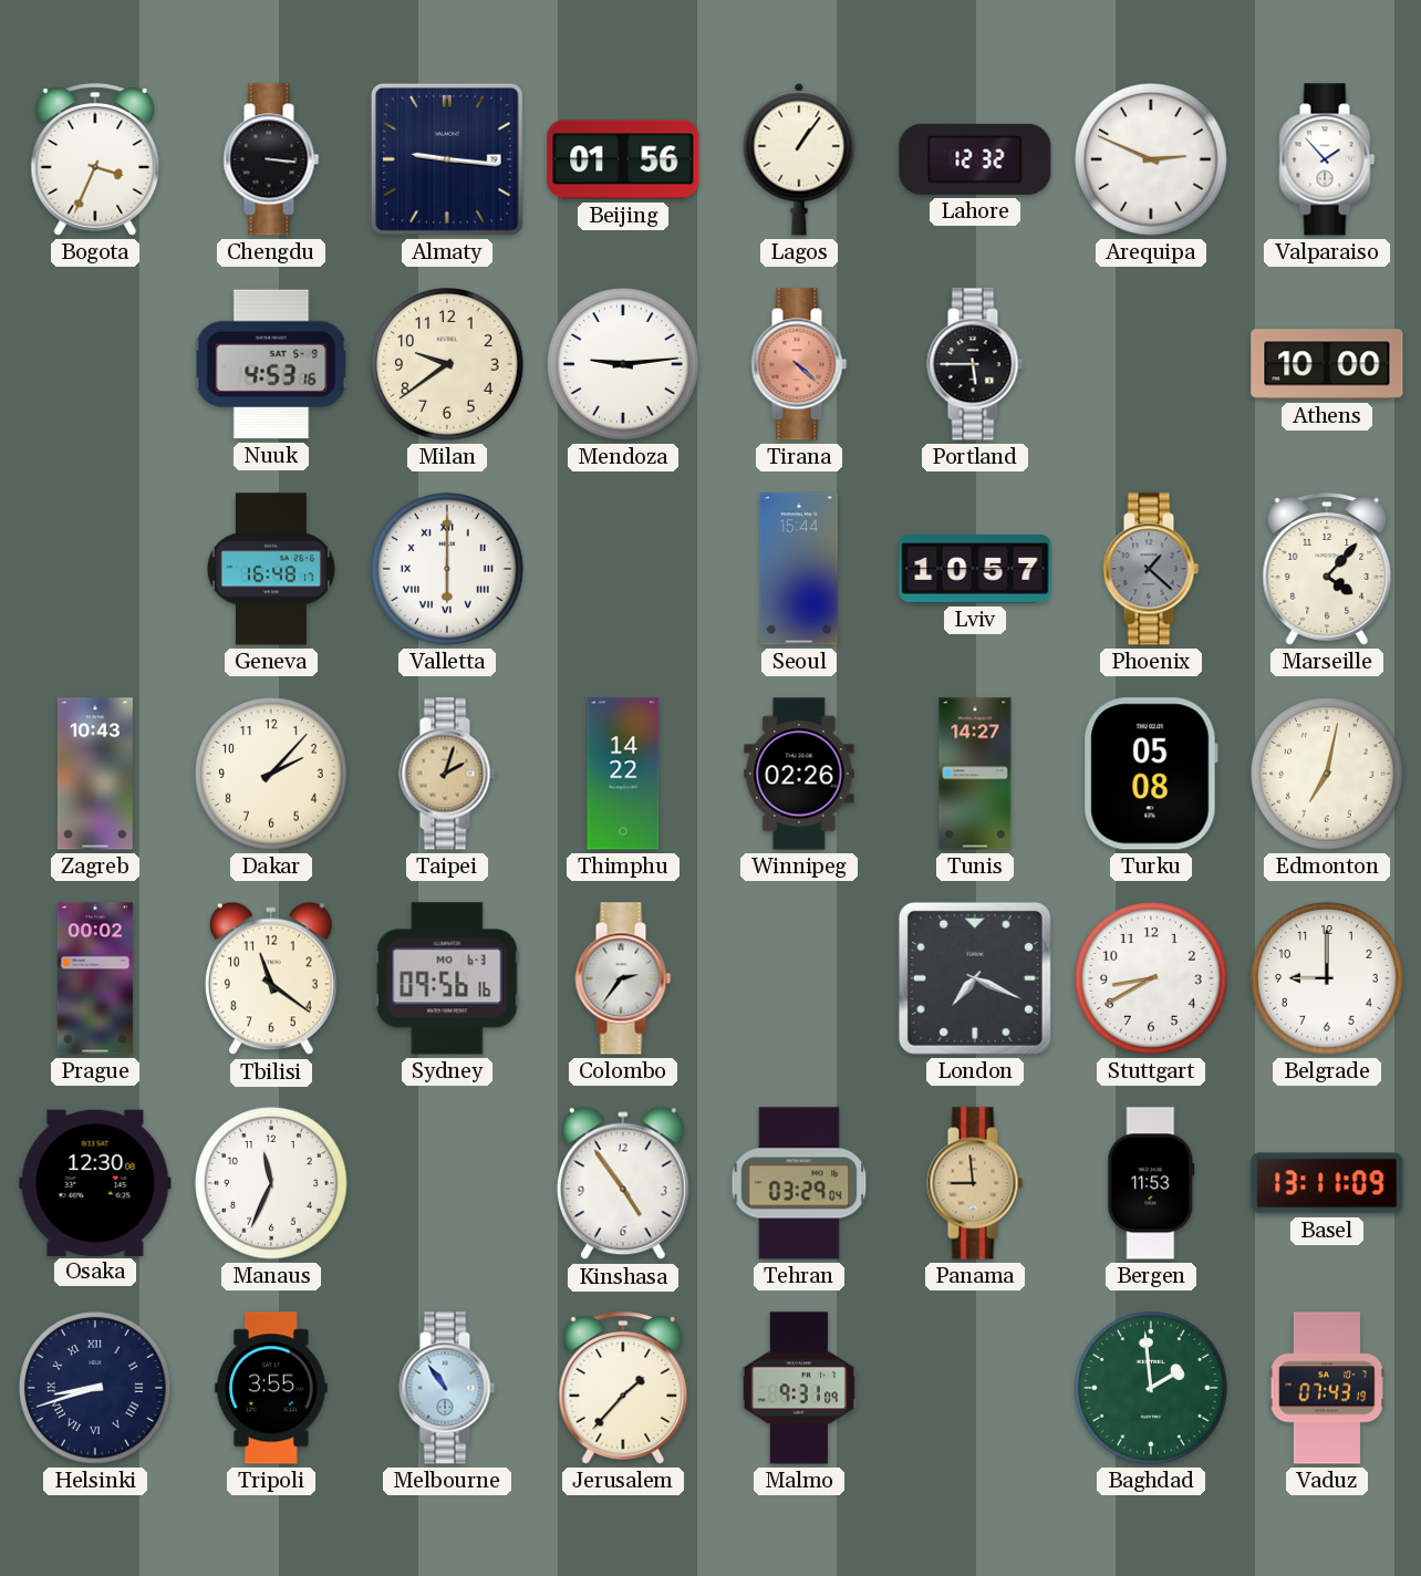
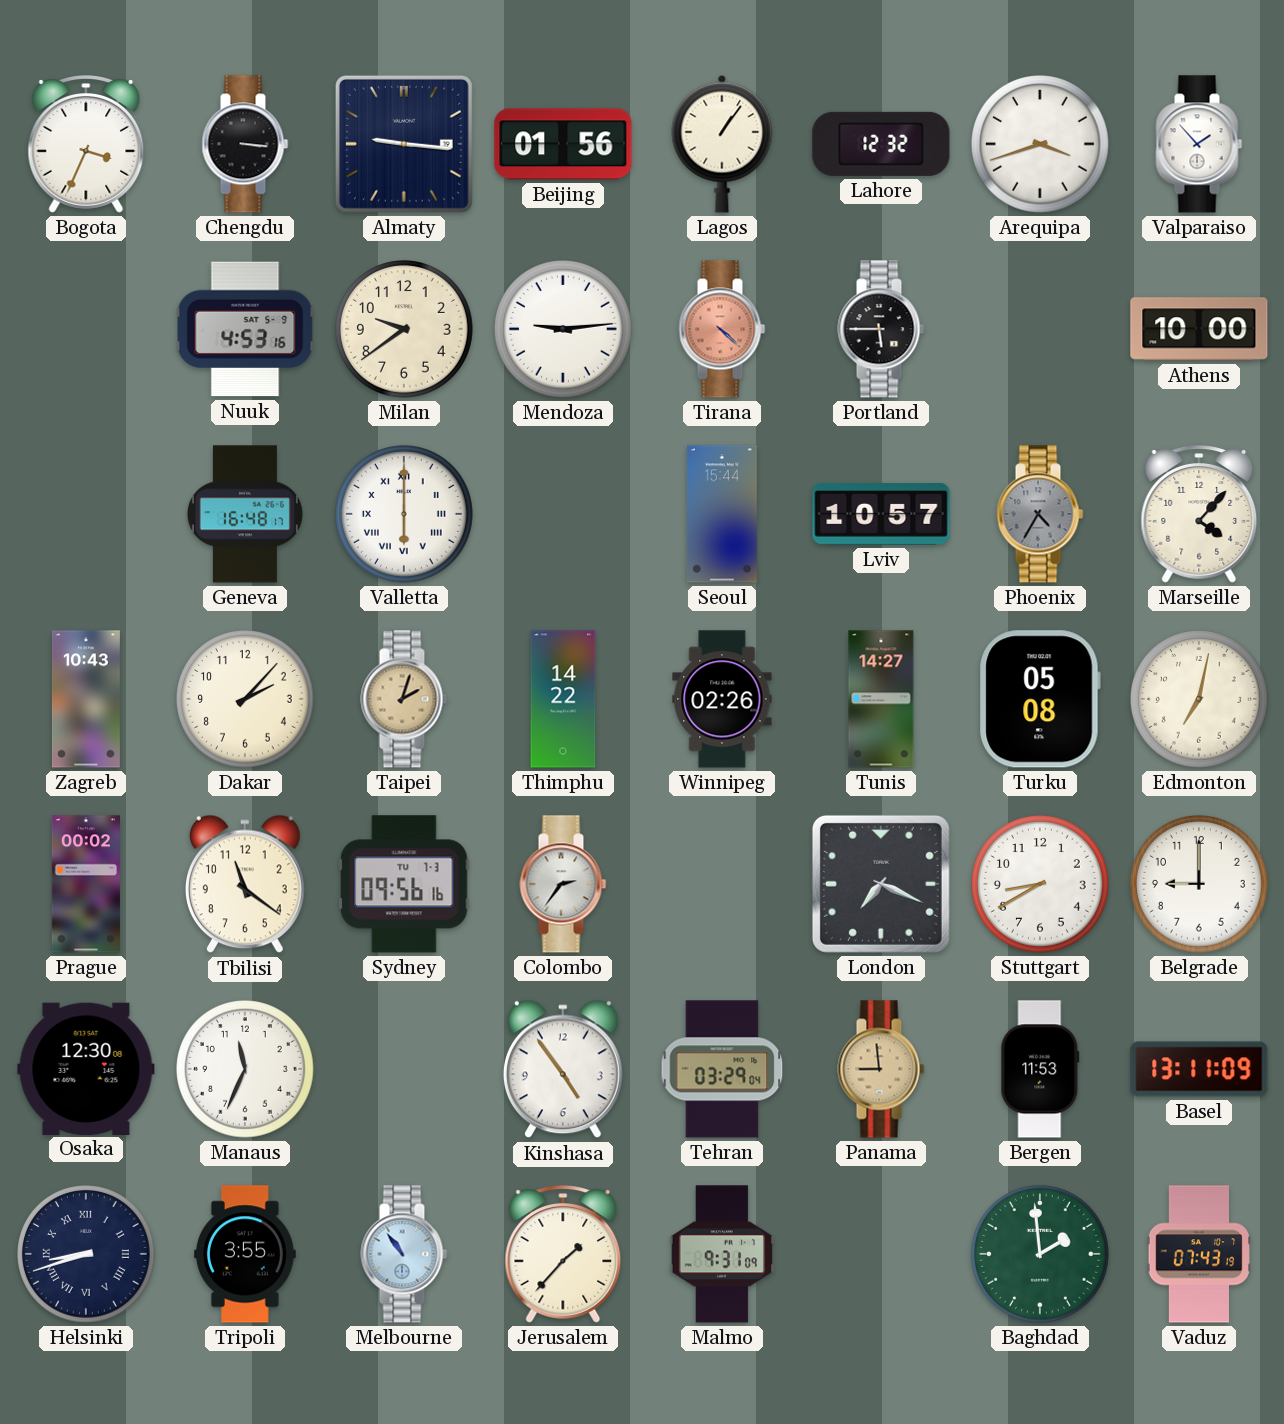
Arequipa: 2:49 -> 3:42
Phoenix: 1:22 -> 4:35
Sydney date: MO 6-3 -> TU 7-3
